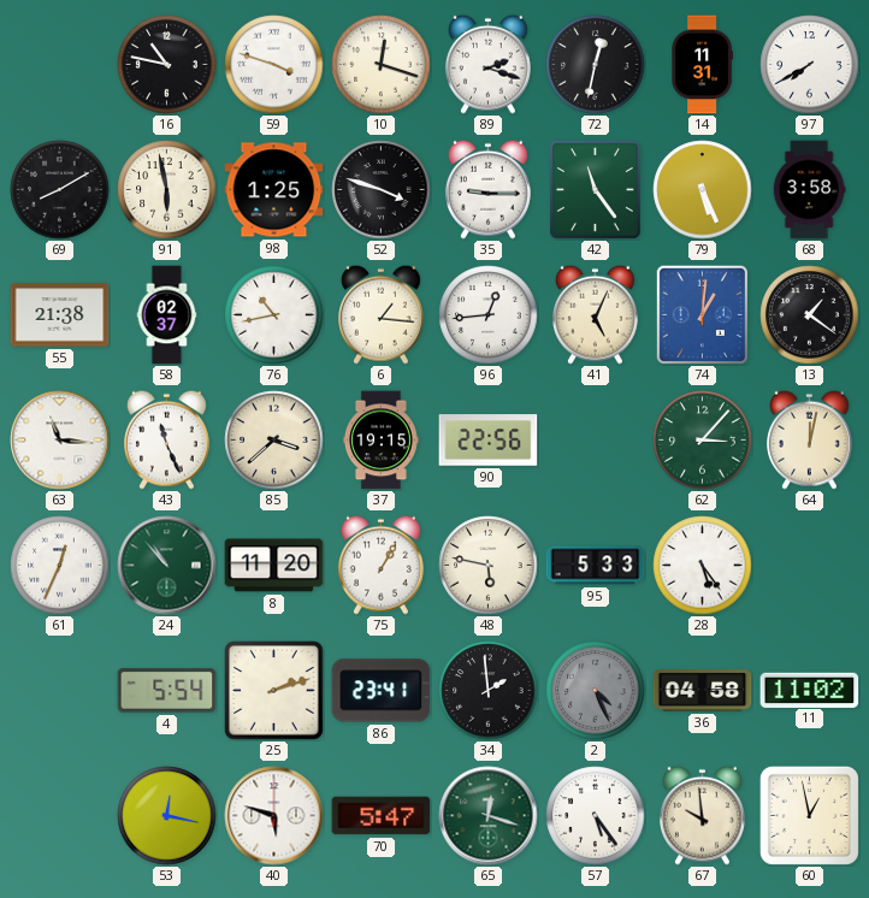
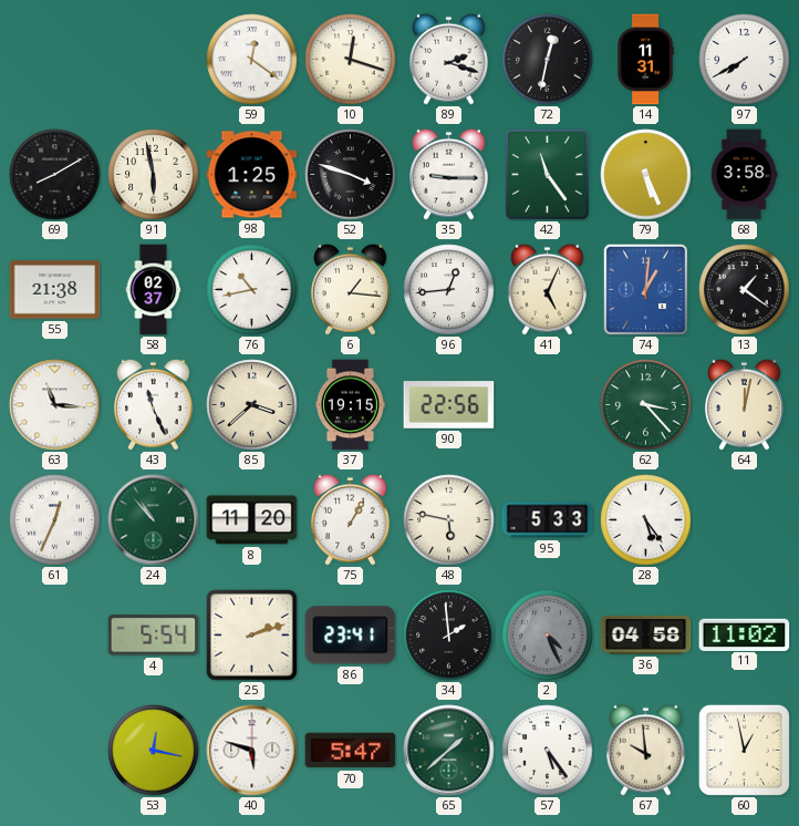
16: 10:47 -> none
59: 3:48 -> 12:21
62: 3:07 -> 3:23
65: 12:18 -> 1:38
